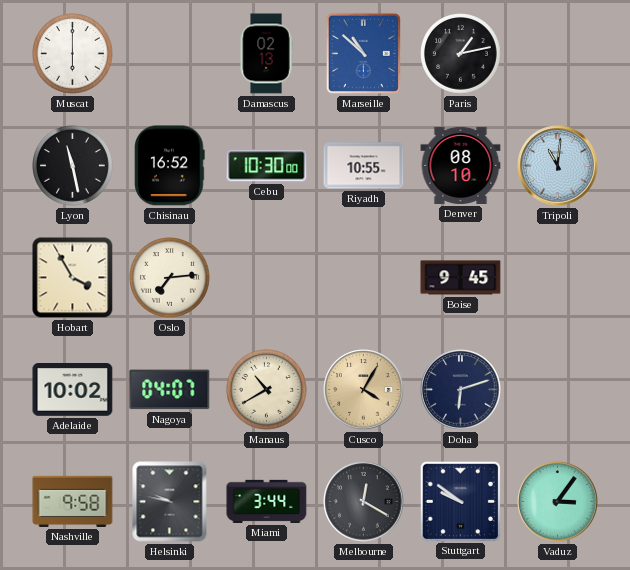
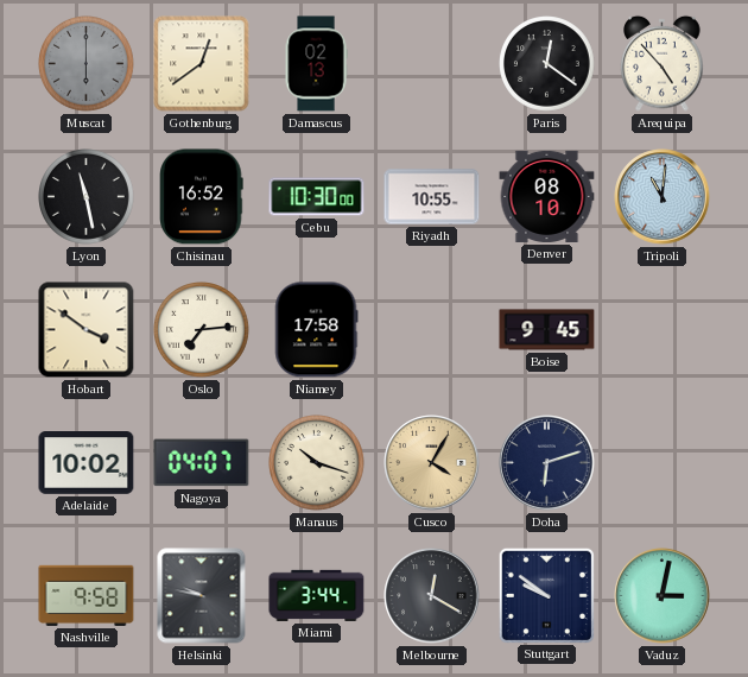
Muscat dial: white -> grey
Gothenburg: none -> 12:39
Marseille: 10:52 -> none
Paris: 1:13 -> 12:21
Arequipa: none -> 4:53
Hobart: 3:55 -> 3:51
Niamey: none -> 17:58
Manaus: 10:40 -> 10:18
Vaduz: 3:06 -> 3:02
